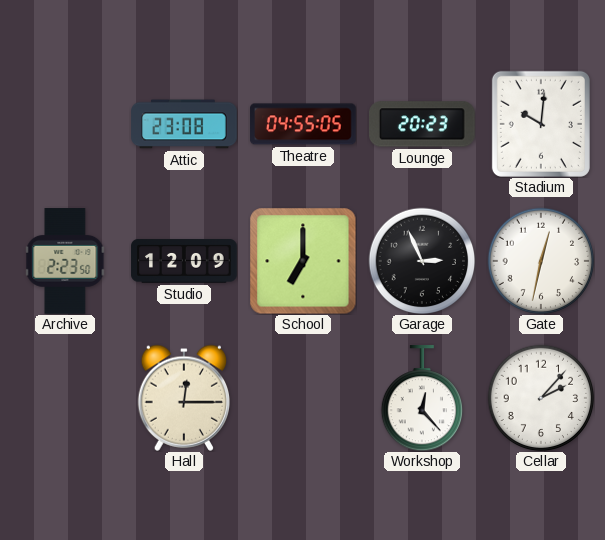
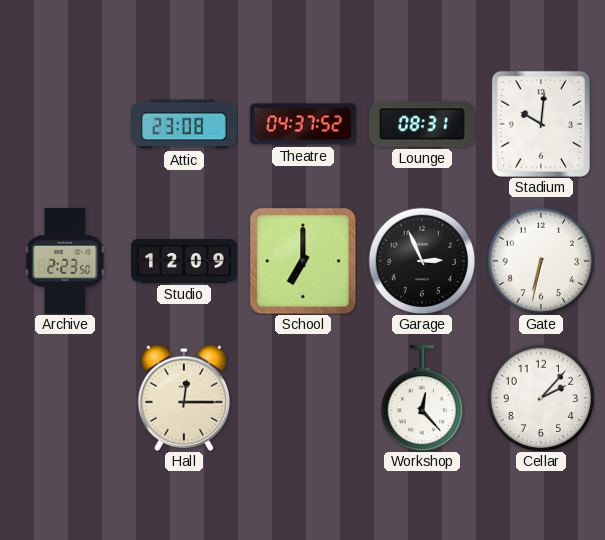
Theatre: 04:55 -> 04:37
Lounge: 20:23 -> 08:31
Gate: 12:32 -> 6:32
